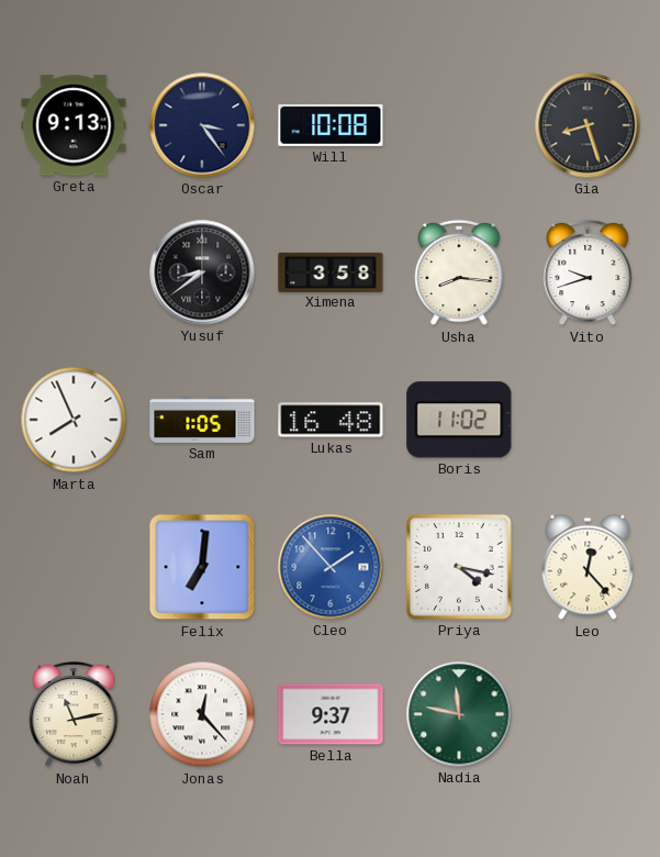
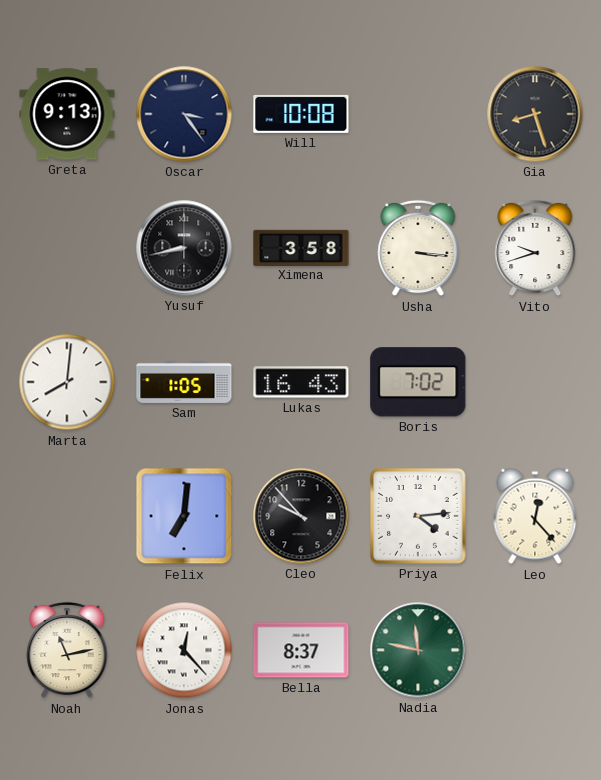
Yusuf: 8:39 -> 8:43
Usha: 8:16 -> 3:16
Marta: 7:56 -> 8:01
Lukas: 16:48 -> 16:43
Boris: 11:02 -> 7:02
Cleo: 1:53 -> 9:53
Cleo dial: blue -> black
Priya: 4:17 -> 4:14
Bella: 9:37 -> 8:37
